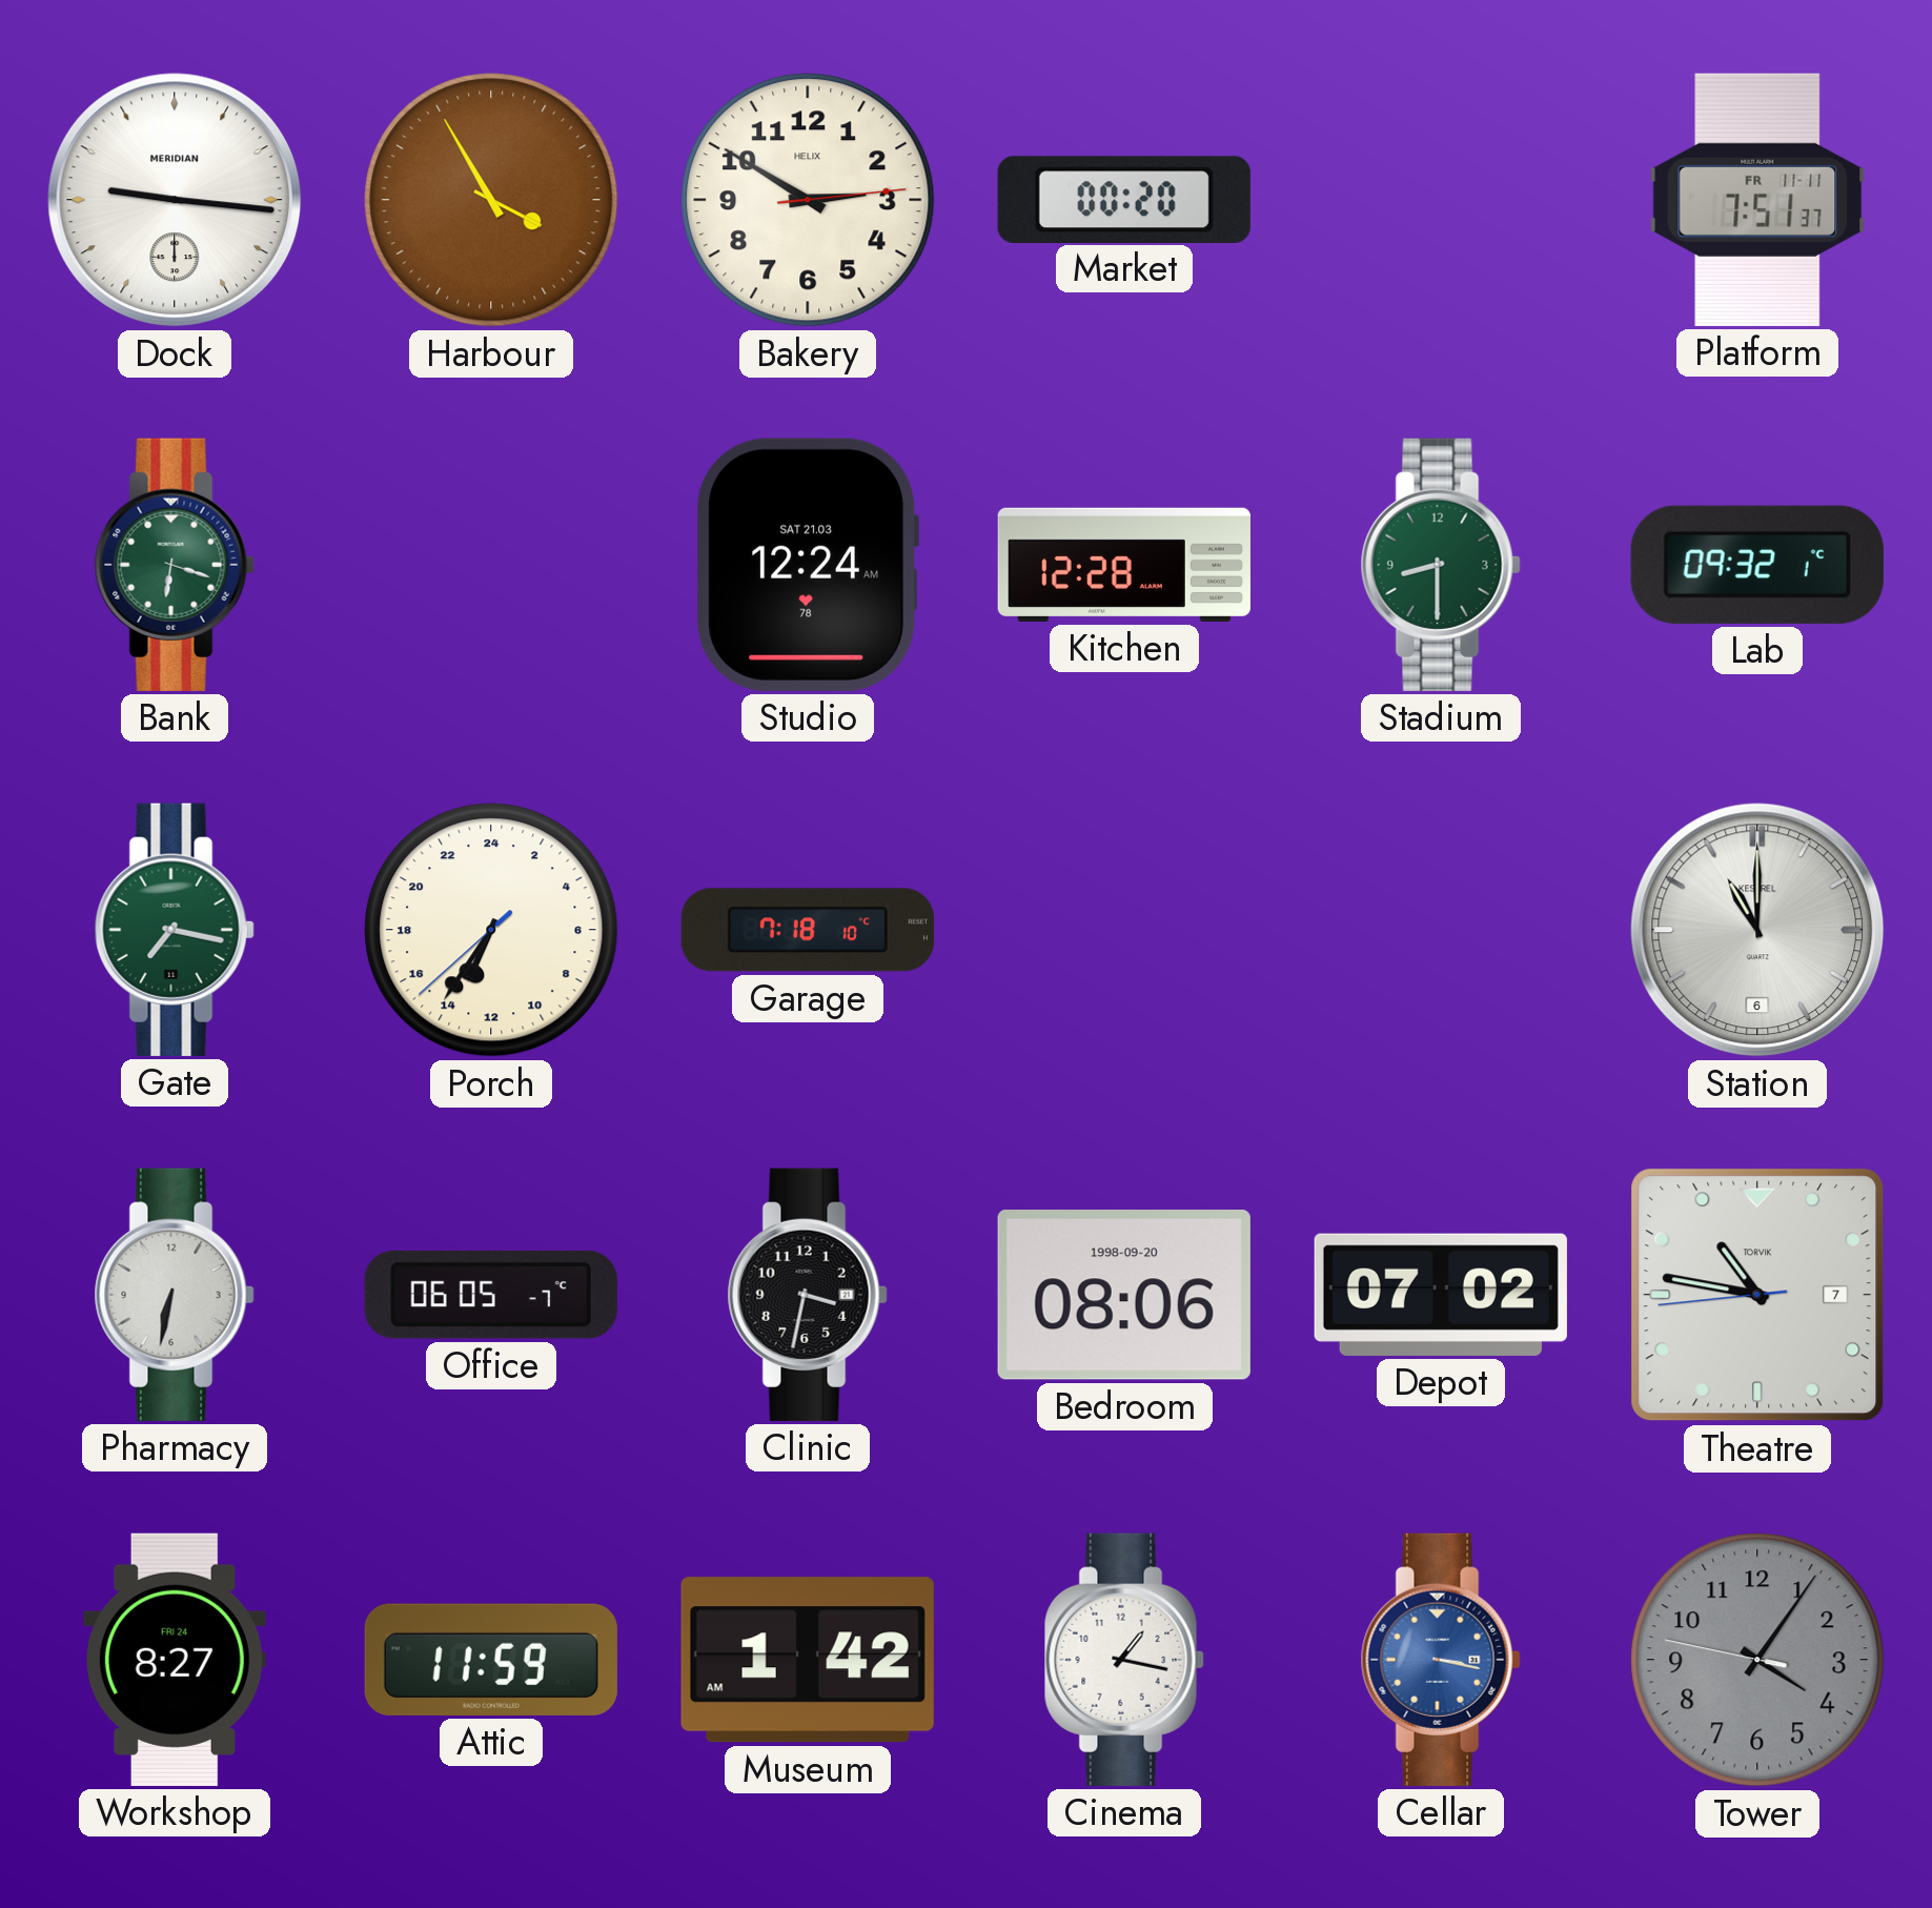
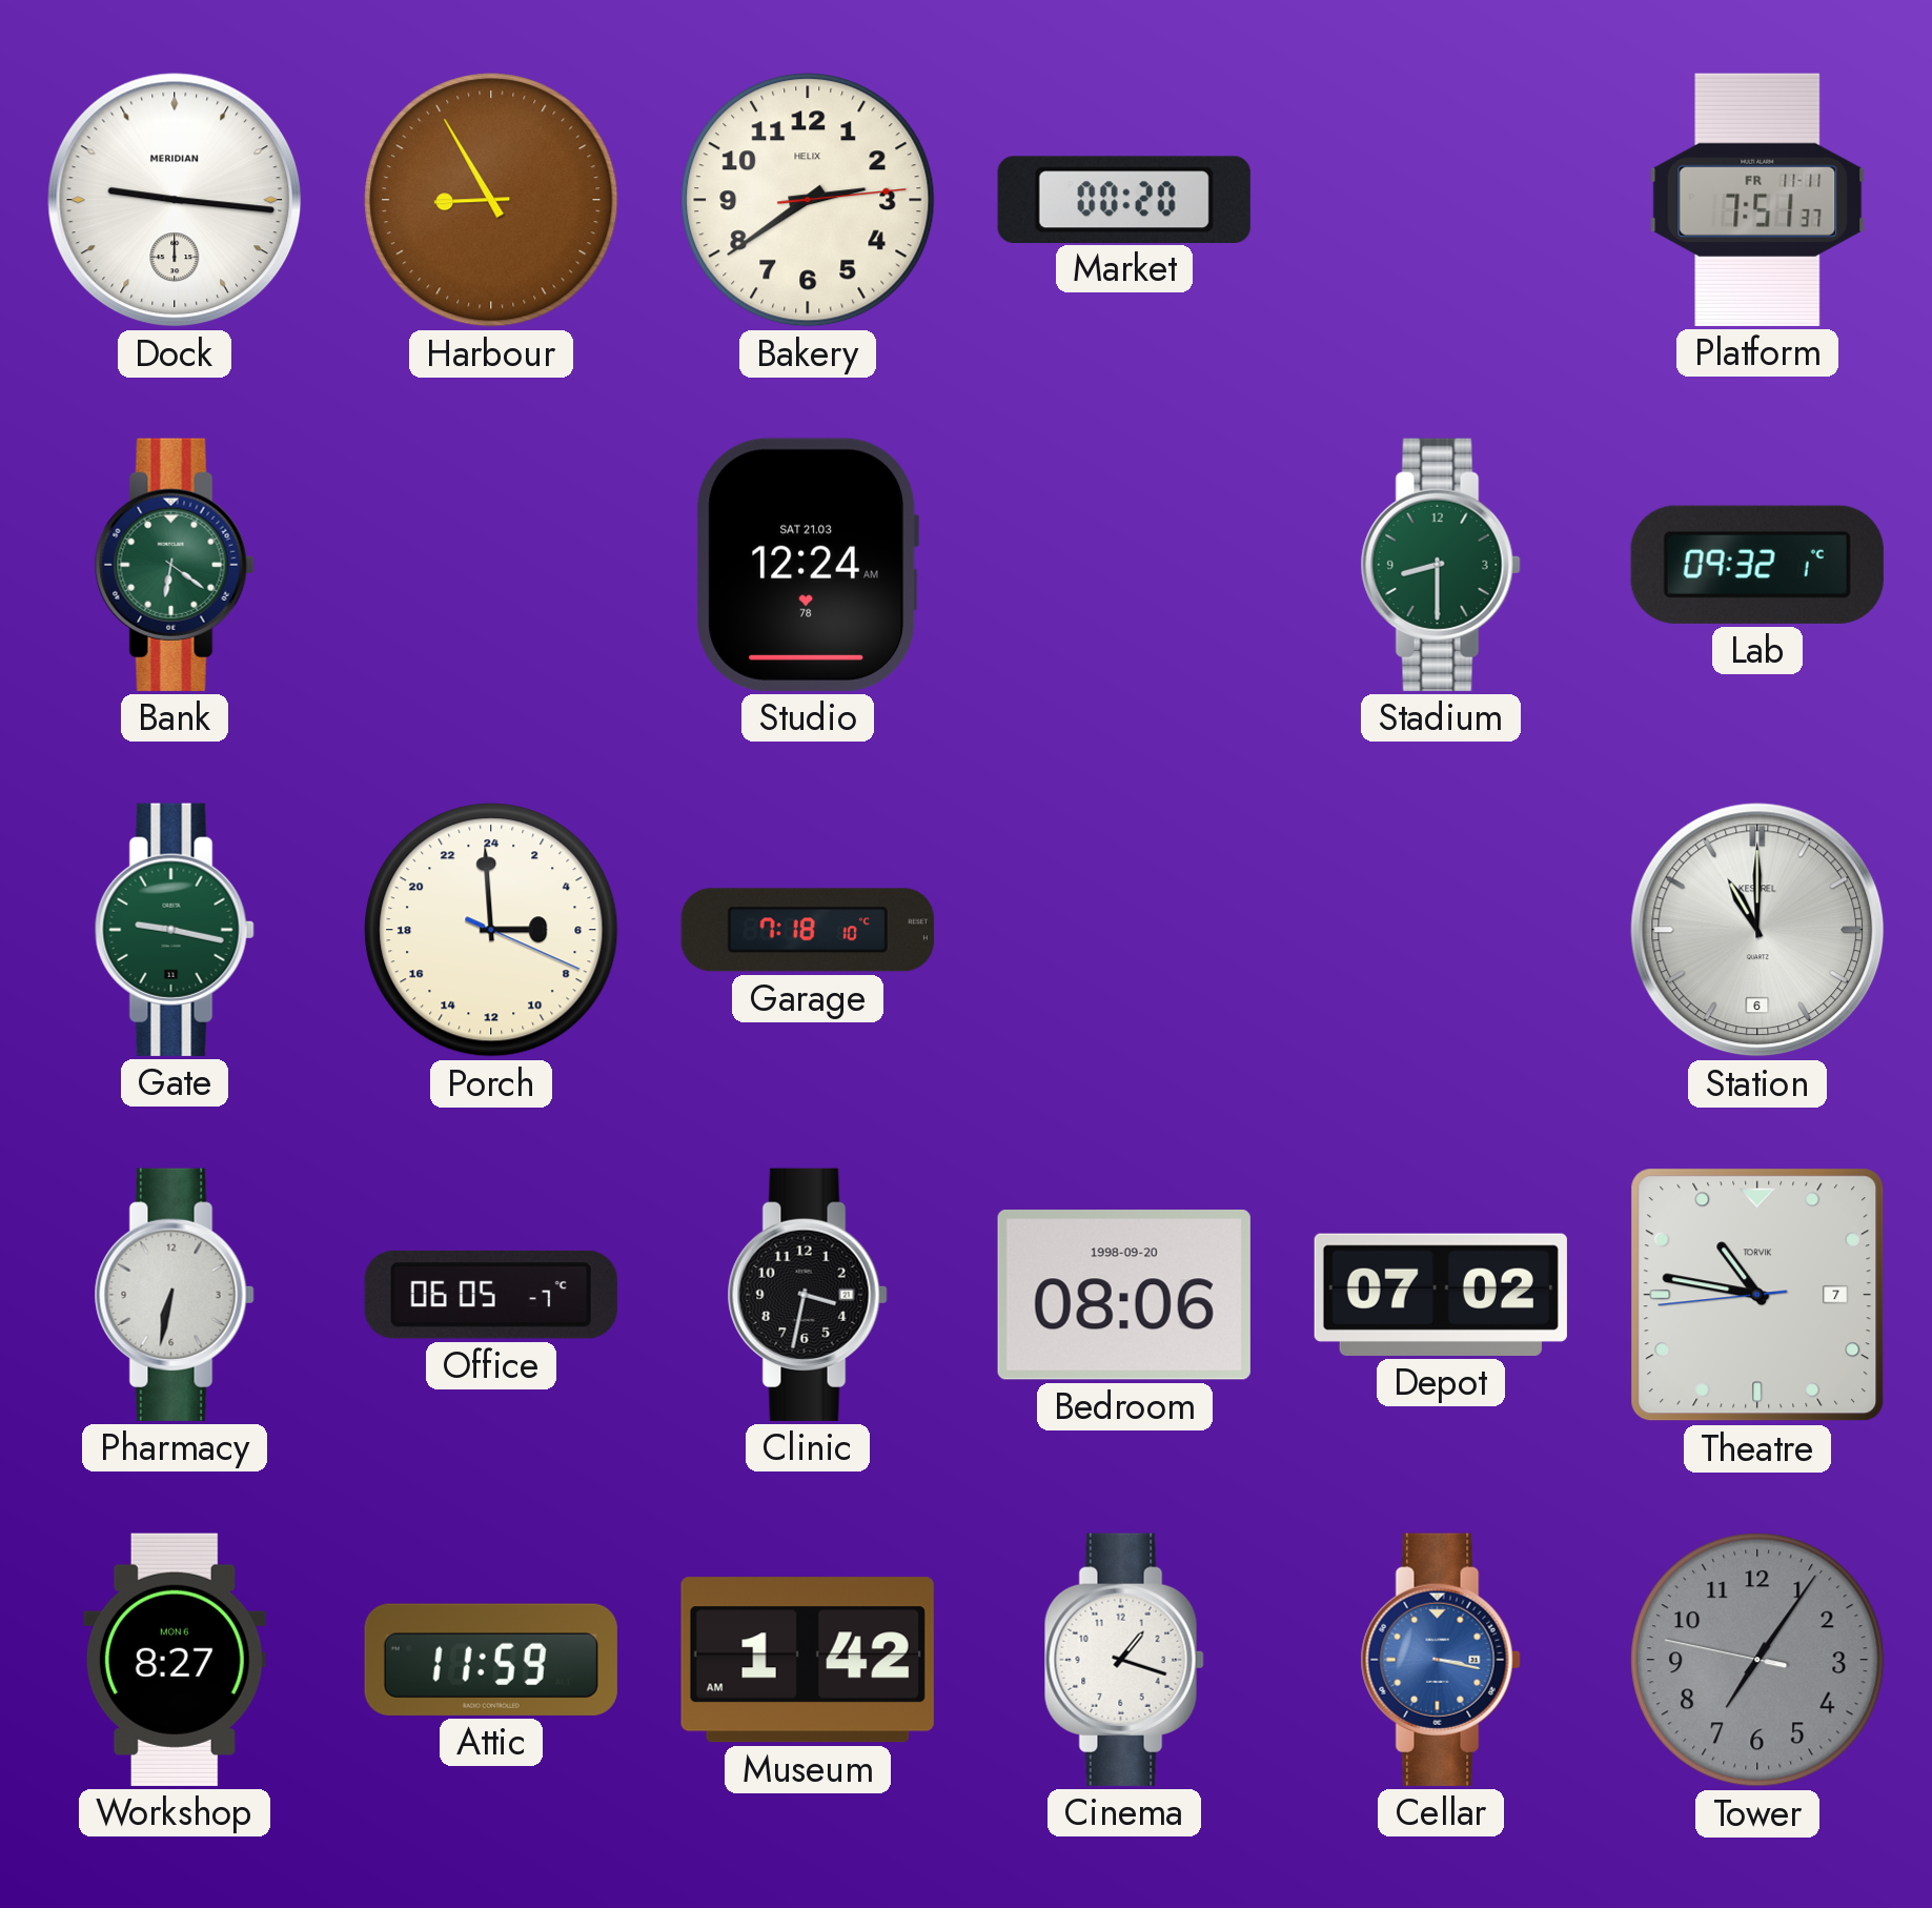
Harbour: 3:55 -> 8:55
Bakery: 2:50 -> 2:39
Bank: 6:18 -> 6:21
Kitchen: 12:28 -> none
Gate: 7:17 -> 9:17
Porch: 13:35 -> 5:59
Workshop date: FRI 24 -> MON 6
Cinema: 1:17 -> 1:18
Tower: 4:05 -> 7:05
